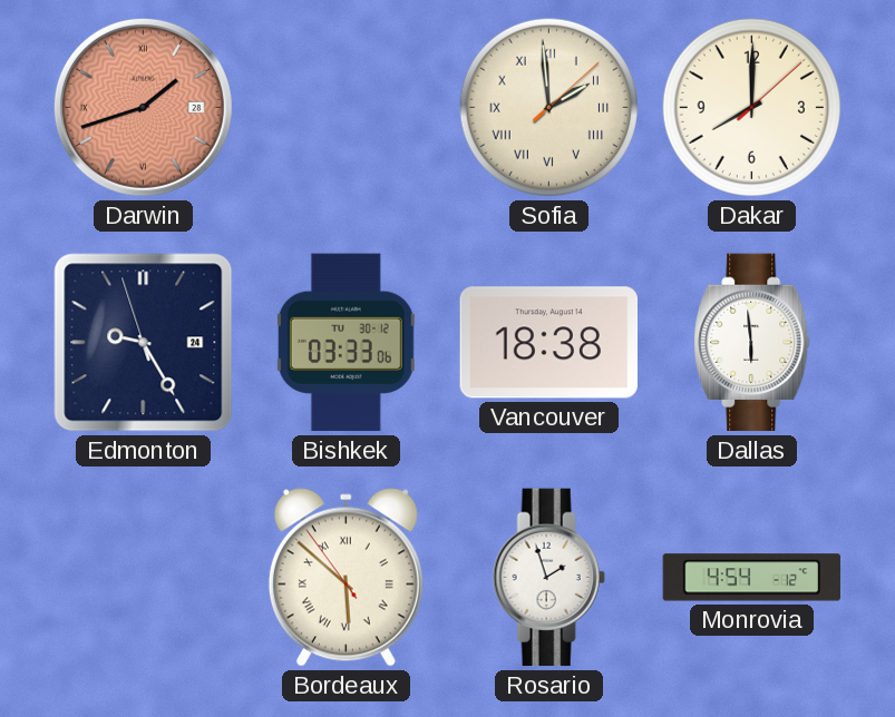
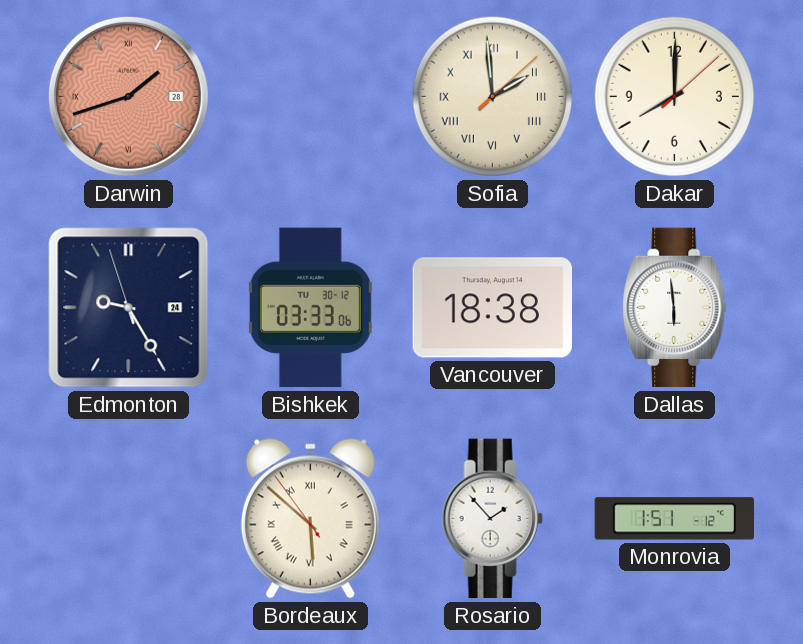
Rosario: 1:57 -> 1:53
Monrovia: 4:54 -> 1:51
